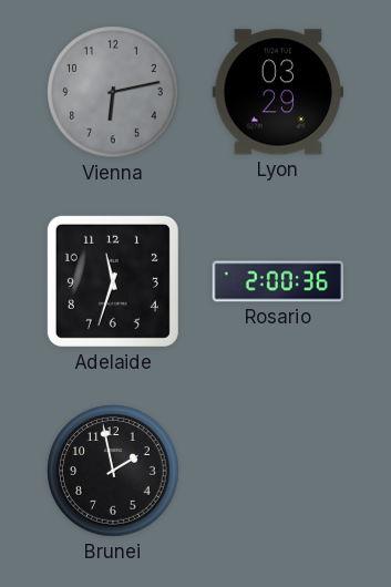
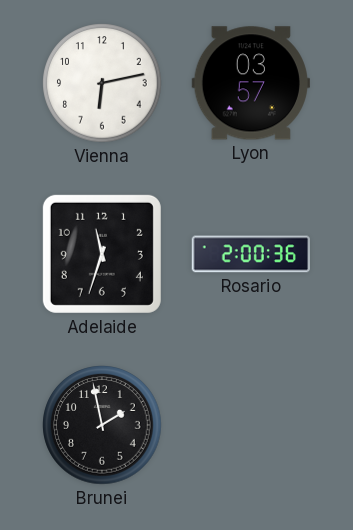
Vienna dial: grey -> white
Lyon: 03:29 -> 03:57
